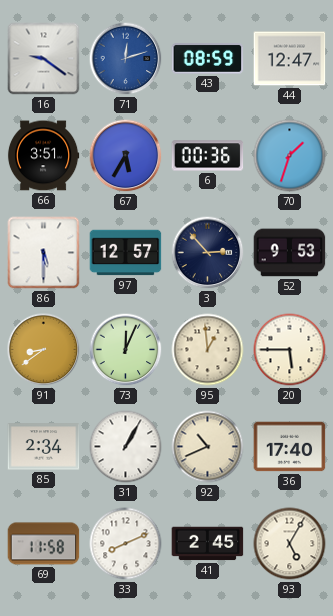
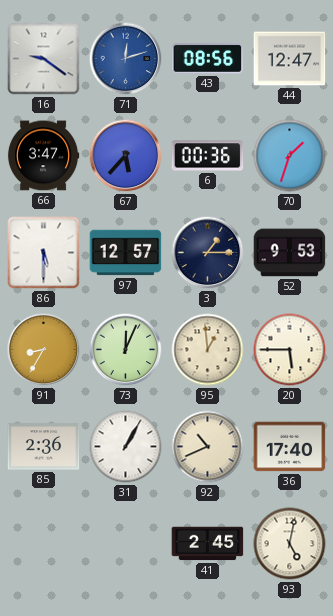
43: 08:59 -> 08:56
66: 3:51 -> 3:47
67: 5:35 -> 5:37
3: 2:53 -> 1:15
91: 8:39 -> 8:35
85: 2:34 -> 2:36
69: 11:58 -> none
33: 8:11 -> none
93: 5:05 -> 5:02
